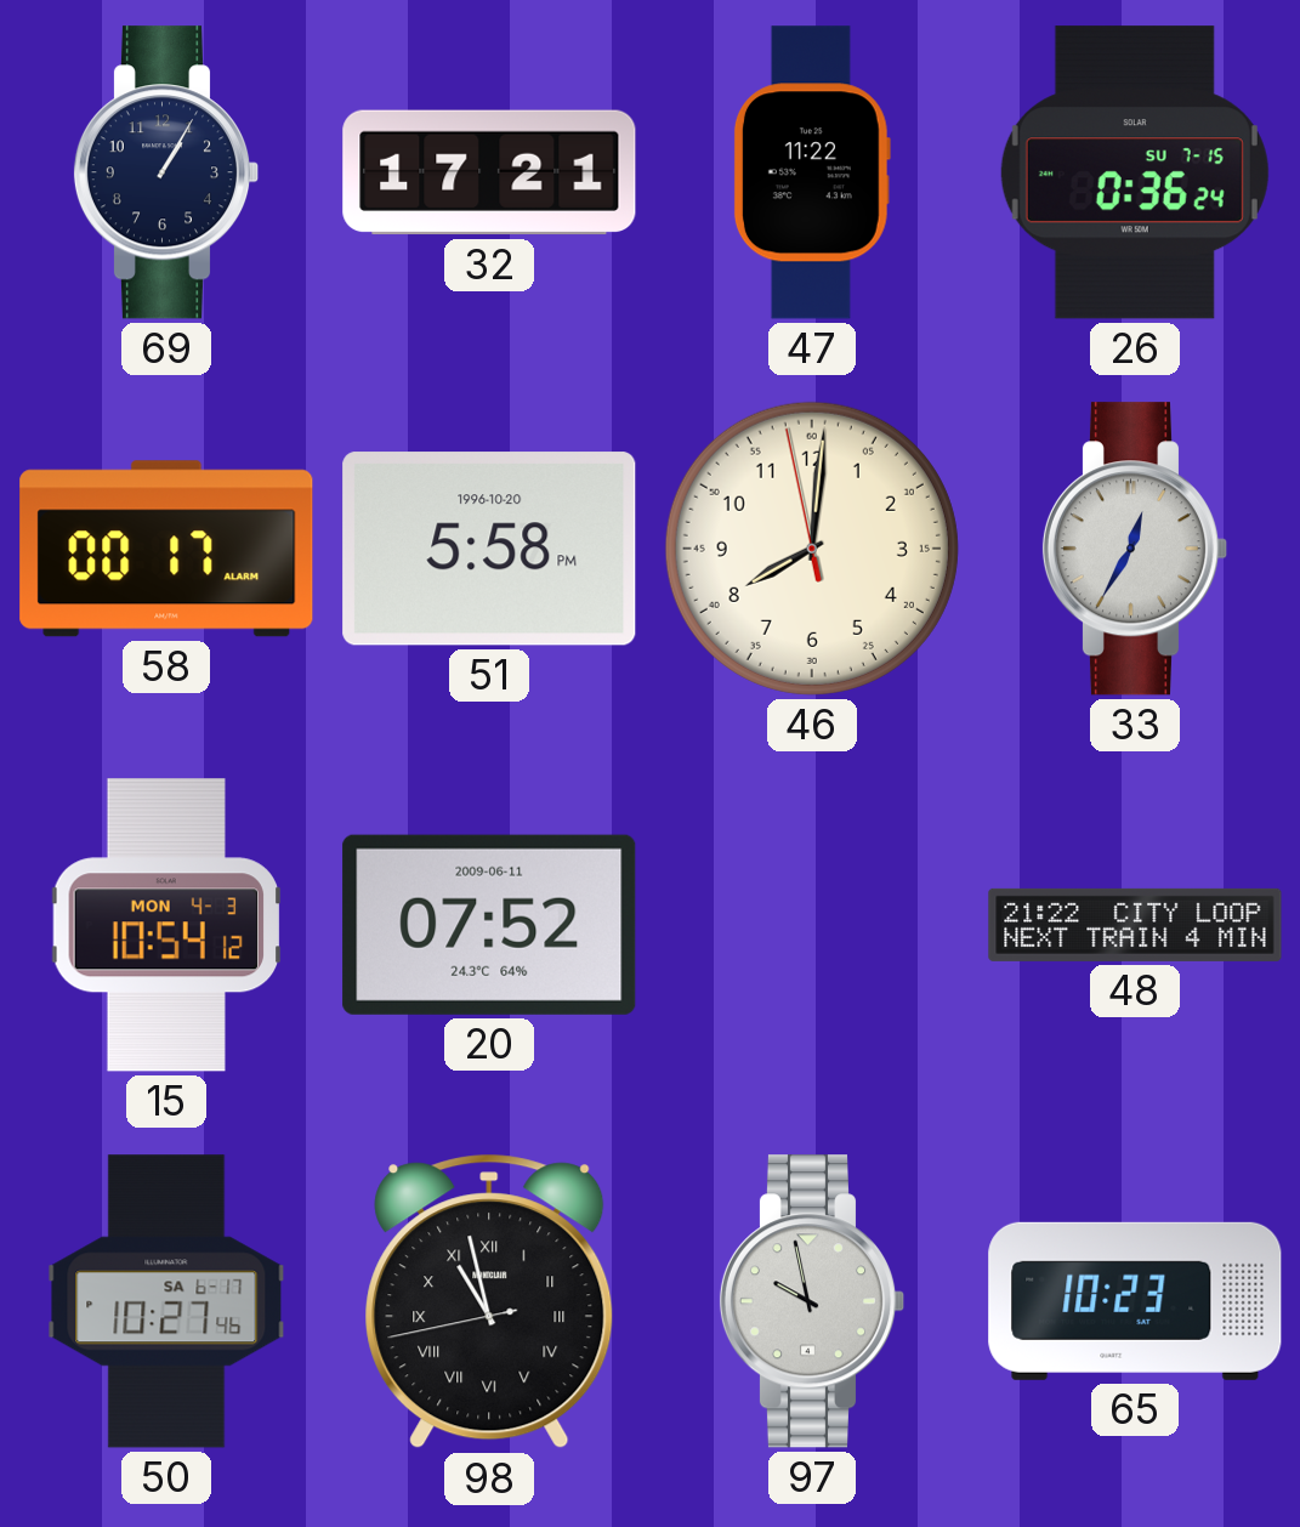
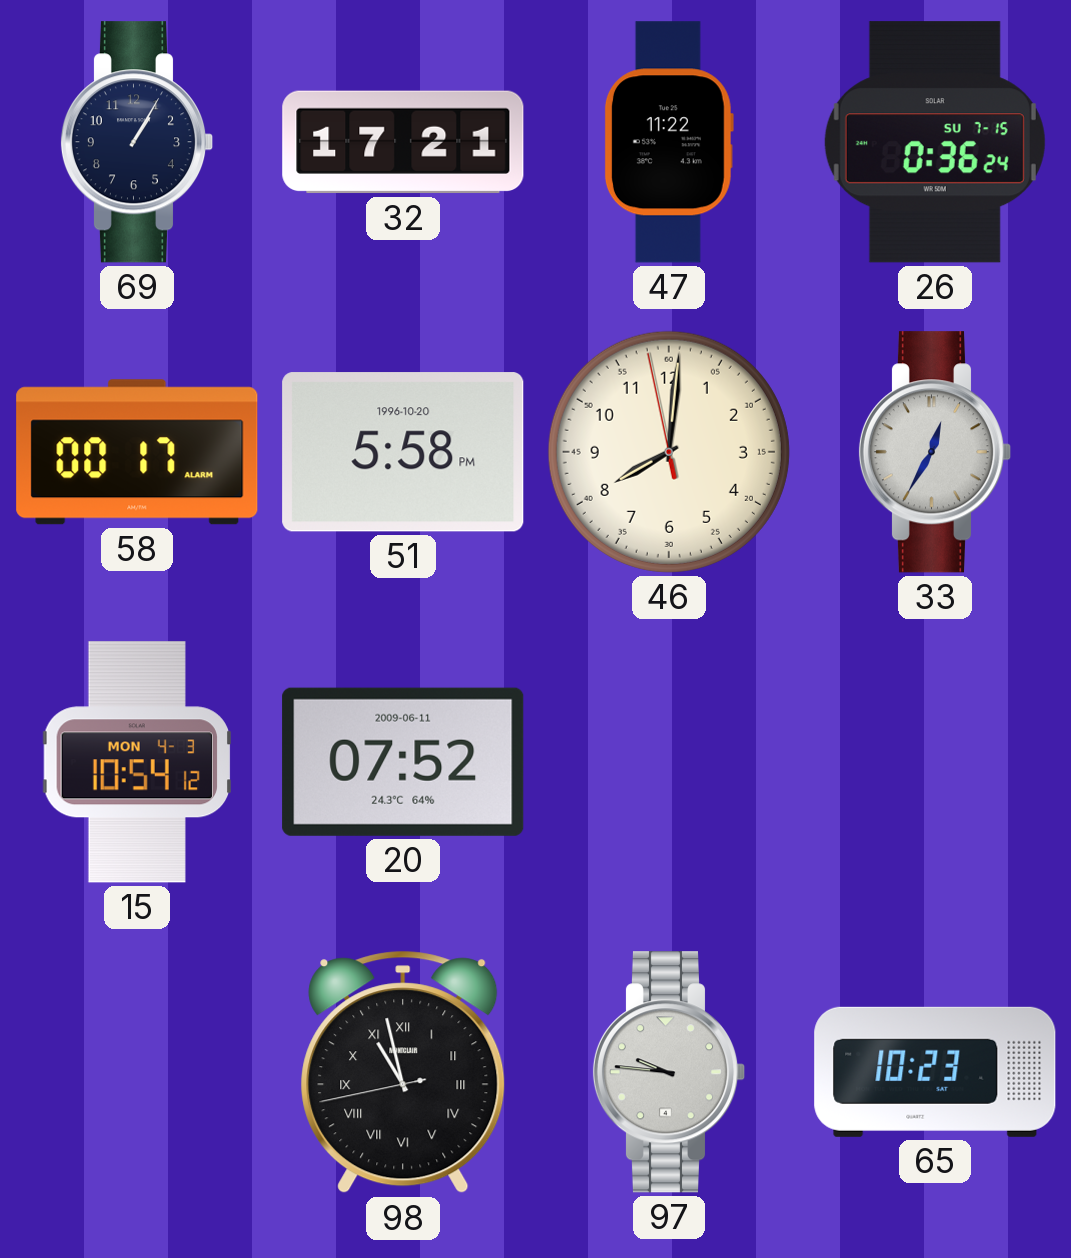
48: 21:22 -> none
50: 10:27 -> none
97: 9:58 -> 9:46
